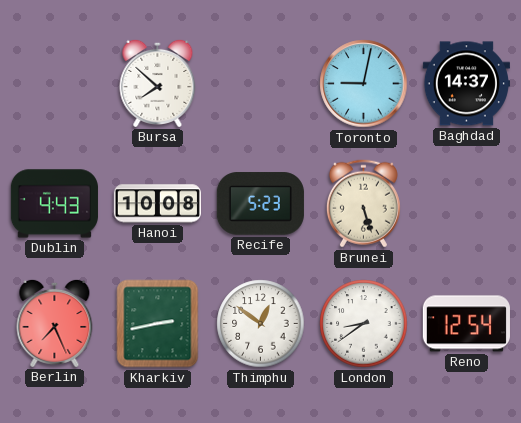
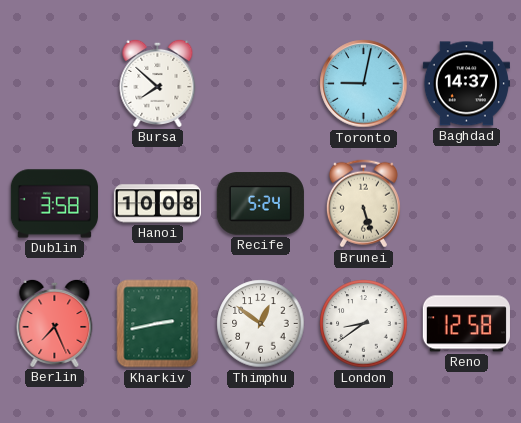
Dublin: 4:43 -> 3:58
Recife: 5:23 -> 5:24
Reno: 12:54 -> 12:58
